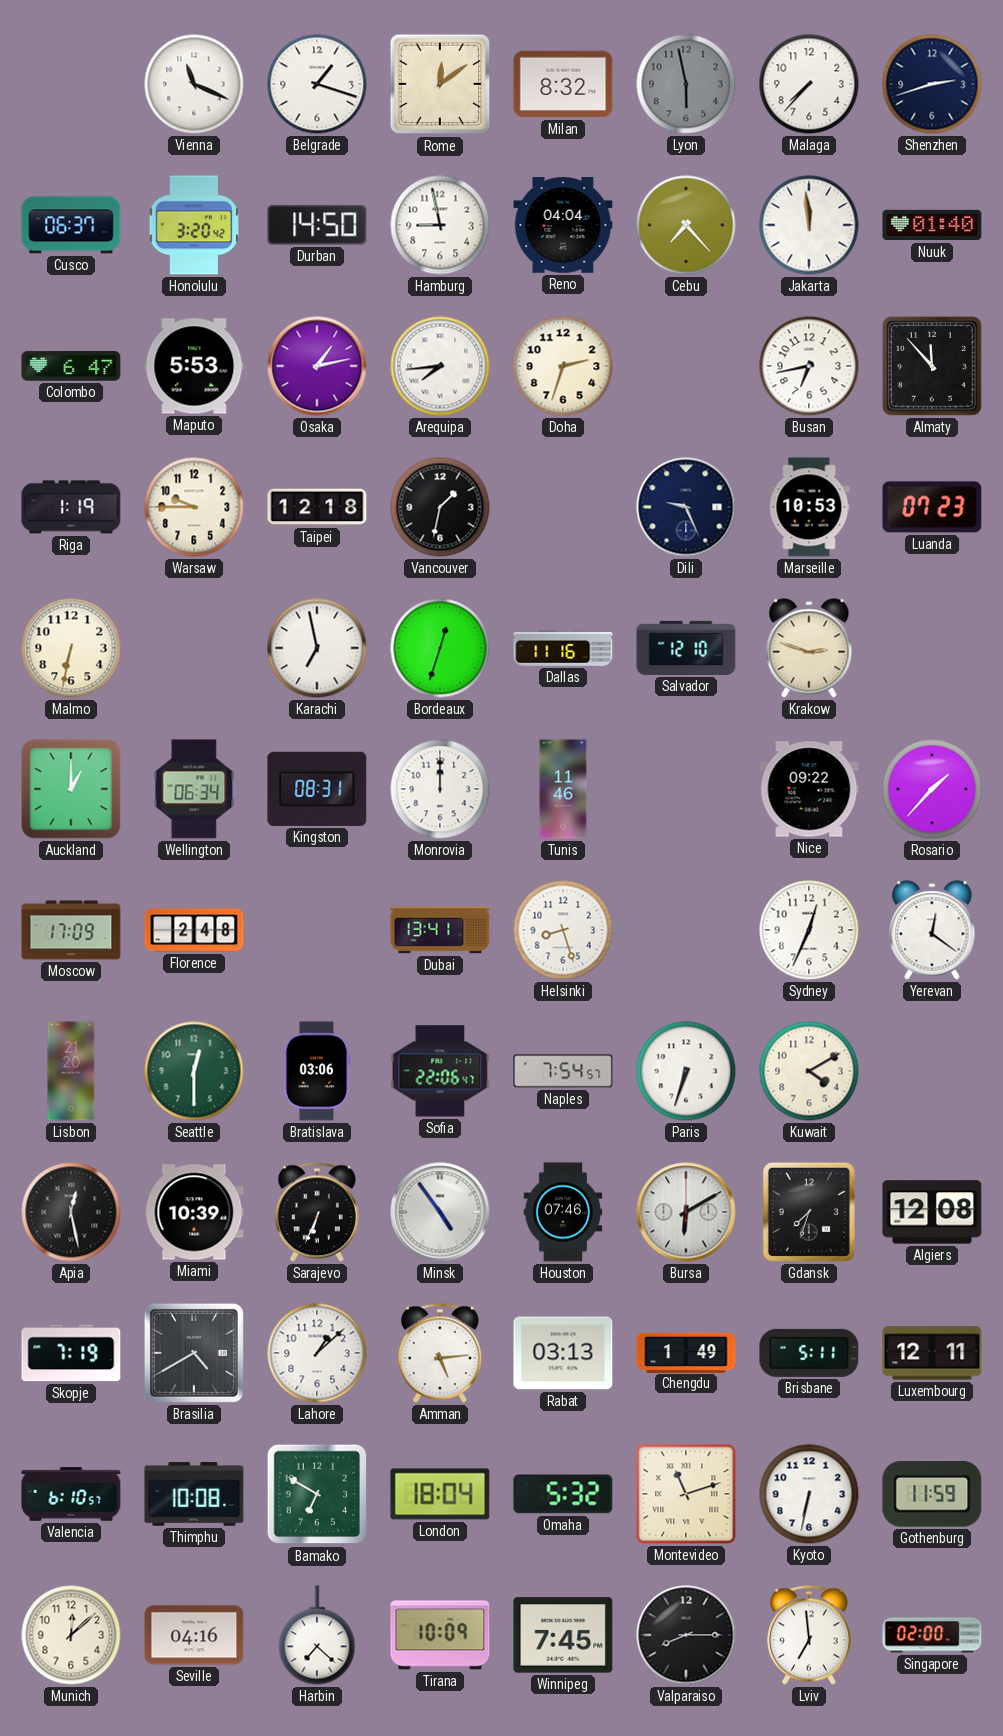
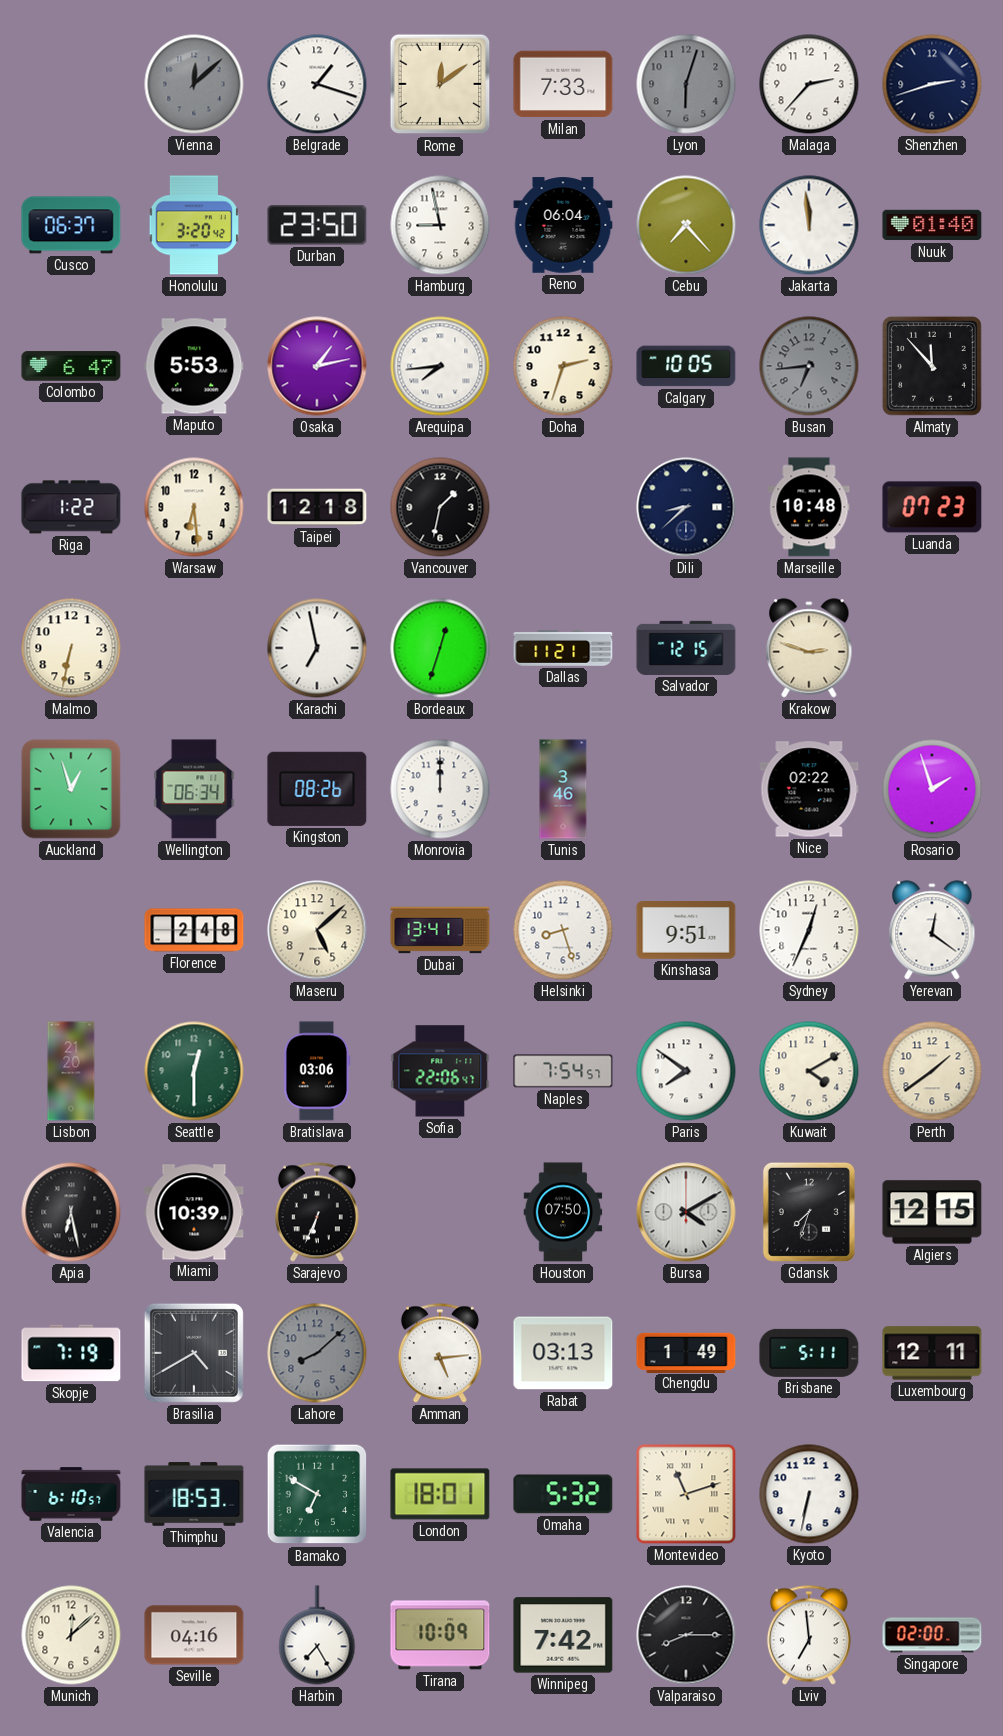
Vienna: 11:19 -> 12:08
Vienna dial: white -> grey
Milan: 8:32 -> 7:33
Lyon: 5:58 -> 6:03
Malaga: 7:37 -> 2:37
Durban: 14:50 -> 23:50
Reno: 04:04 -> 06:04
Calgary: none -> 10:05
Busan: 6:43 -> 6:44
Busan dial: white -> grey
Riga: 1:19 -> 1:22
Warsaw: 9:45 -> 6:29
Dili: 9:26 -> 8:38
Marseille: 10:53 -> 10:48
Dallas: 11:16 -> 11:21
Salvador: 12:10 -> 12:15
Auckland: 1:00 -> 12:57
Kingston: 08:31 -> 08:26
Tunis: 11:46 -> 3:46
Nice: 09:22 -> 02:22
Rosario: 1:37 -> 1:57
Moscow: 17:09 -> none
Maseru: none -> 5:08
Kinshasa: none -> 9:51
Paris: 6:33 -> 7:51
Perth: none -> 1:39
Apia: 12:28 -> 6:28
Minsk: 4:54 -> none
Houston: 07:46 -> 07:50
Bursa: 6:10 -> 4:10
Algiers: 12:08 -> 12:15
Lahore: 1:08 -> 8:08
Lahore dial: white -> grey
Thimphu: 10:08 -> 18:53
London: 18:04 -> 18:01
Gothenburg: 11:59 -> none
Harbin: 7:22 -> 7:25
Winnipeg: 7:45 -> 7:42
